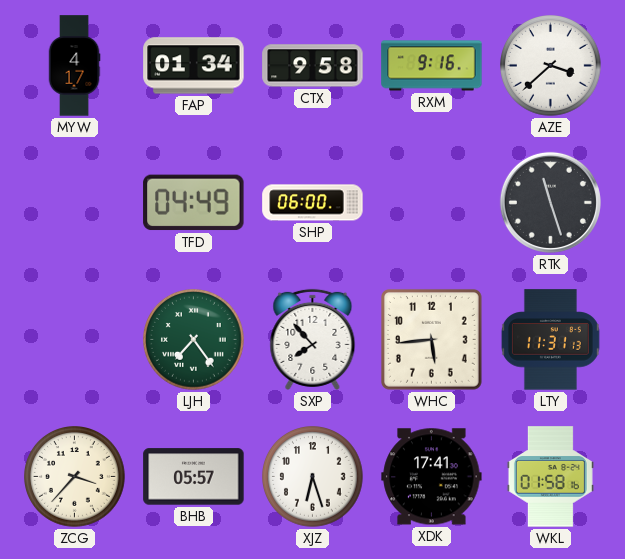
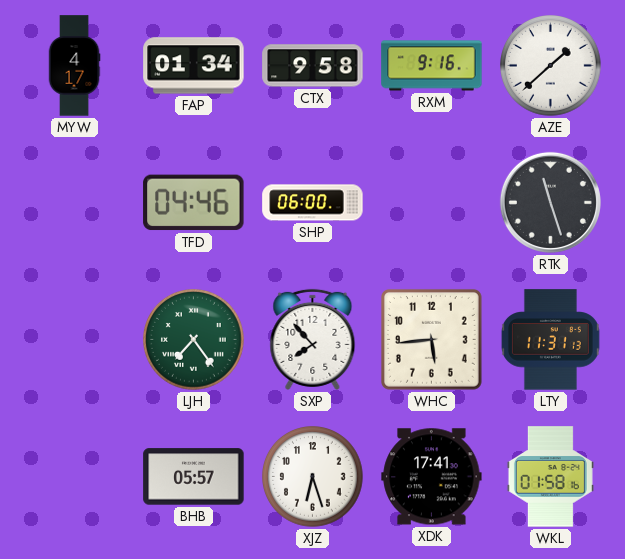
AZE: 3:38 -> 1:38
TFD: 04:49 -> 04:46
ZCG: 3:37 -> none
